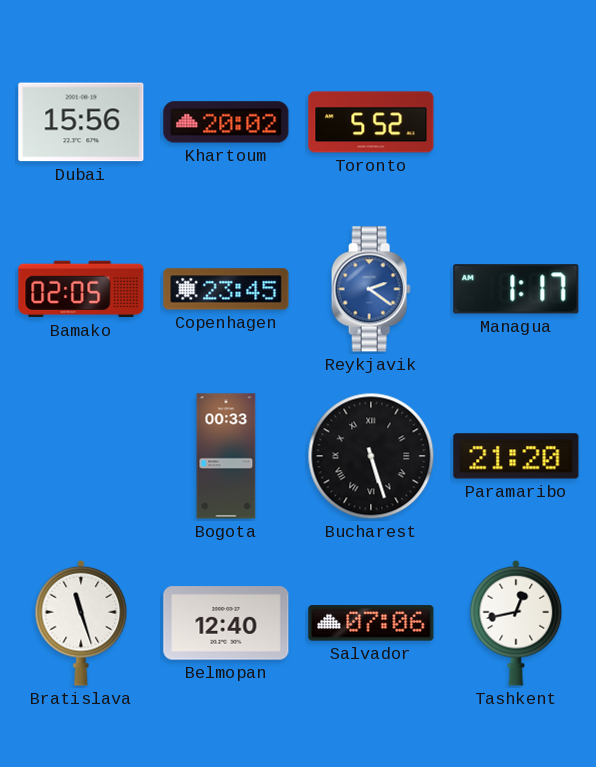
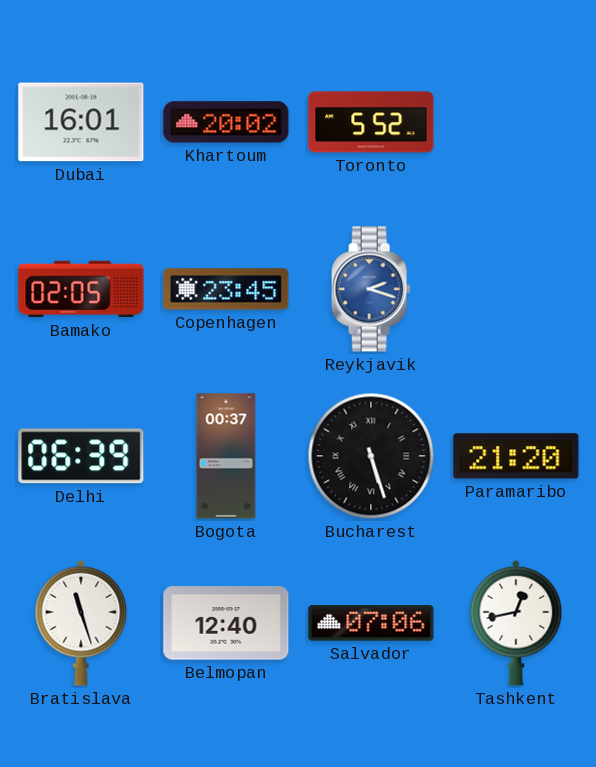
Dubai: 15:56 -> 16:01
Reykjavik: 2:21 -> 2:18
Managua: 1:17 -> none
Delhi: none -> 06:39
Bogota: 00:33 -> 00:37
